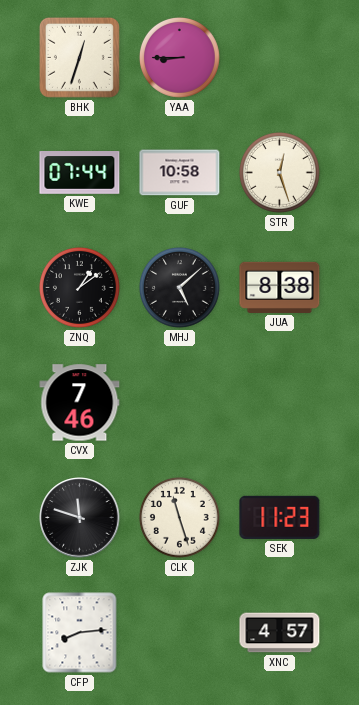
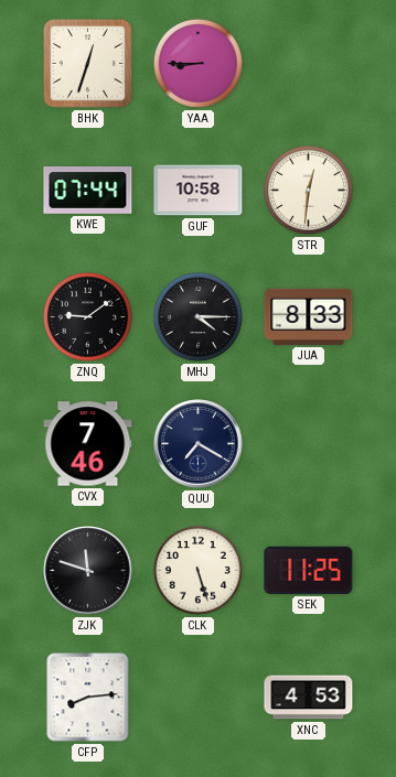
STR: 12:27 -> 12:31
ZNQ: 1:09 -> 9:09
MHJ: 5:08 -> 4:15
JUA: 8:38 -> 8:33
QUU: none -> 7:20
CLK: 11:27 -> 5:27
SEK: 11:23 -> 11:25
XNC: 4:57 -> 4:53
